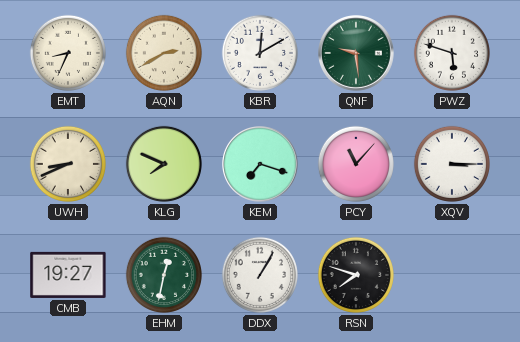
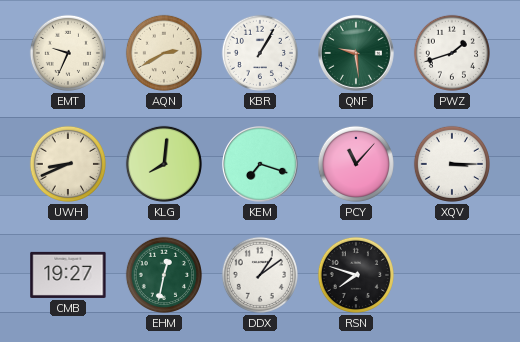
EMT: 8:34 -> 9:34
KBR: 12:10 -> 1:05
PWZ: 5:48 -> 1:42
KLG: 7:49 -> 8:01
DDX: 1:05 -> 1:09
